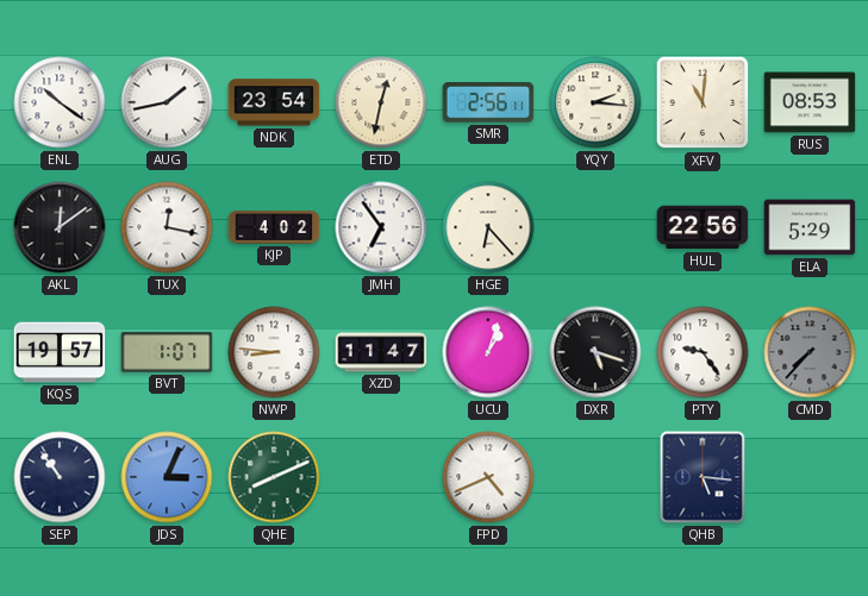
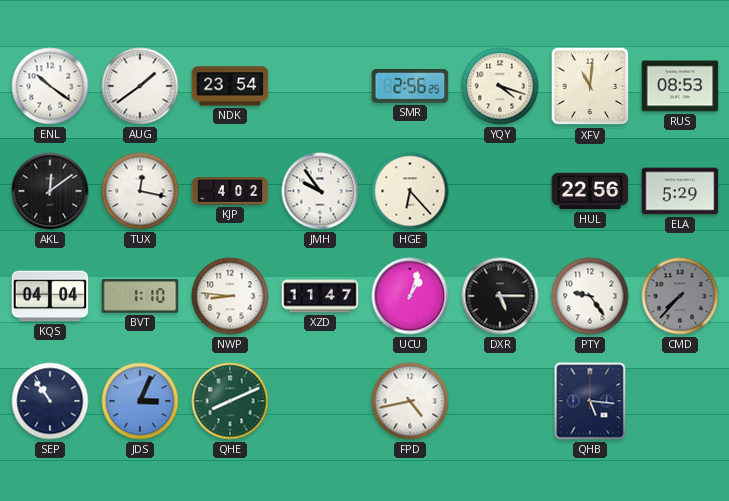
AUG: 1:43 -> 1:39
ETD: 12:32 -> none
SMR: 2:56:11 -> 2:56:25
YQY: 2:16 -> 4:18
JMH: 6:54 -> 9:54
KQS: 19:57 -> 04:04
BVT: 1:07 -> 1:10
DXR: 5:18 -> 5:15
FPD: 4:41 -> 4:43
